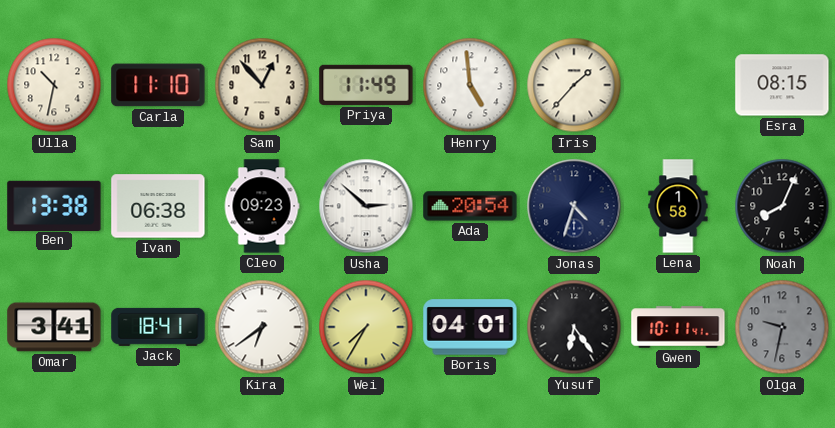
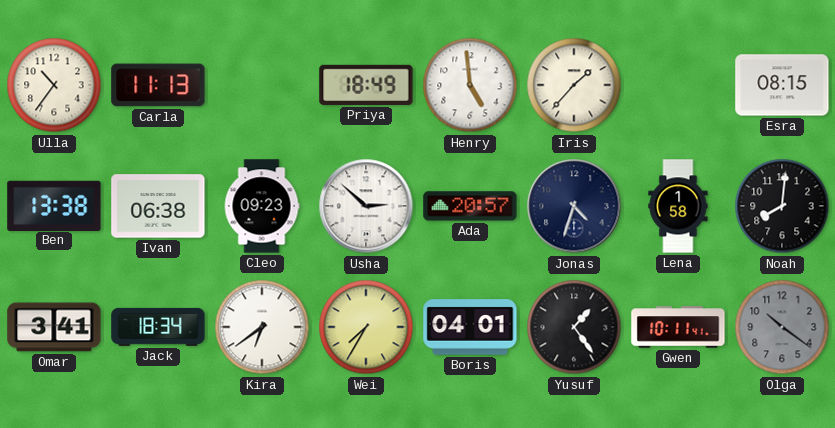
Ulla: 10:32 -> 10:36
Carla: 11:10 -> 11:13
Sam: 12:53 -> none
Priya: 11:49 -> 18:49
Ada: 20:54 -> 20:57
Noah: 8:04 -> 8:01
Jack: 18:41 -> 18:34
Yusuf: 6:24 -> 1:24
Olga: 9:32 -> 10:21
